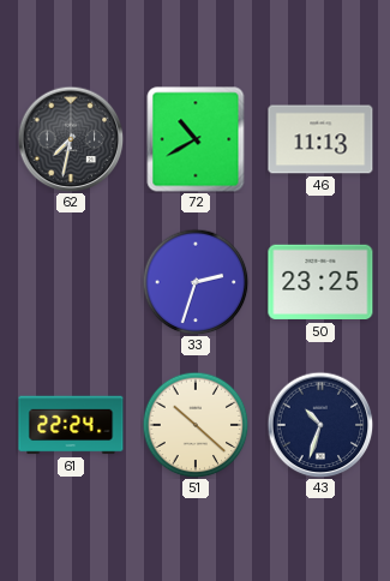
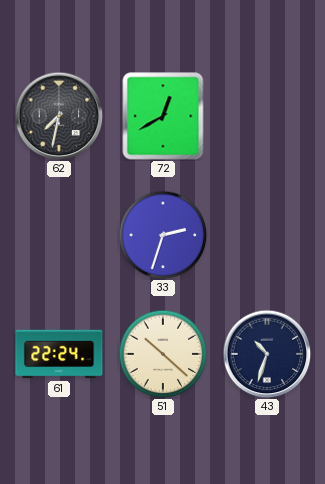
72: 10:40 -> 12:40
46: 11:13 -> none
50: 23:25 -> none
